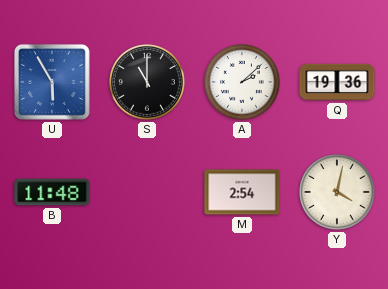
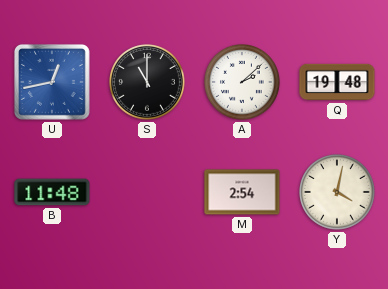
U: 5:55 -> 12:43
Q: 19:36 -> 19:48
